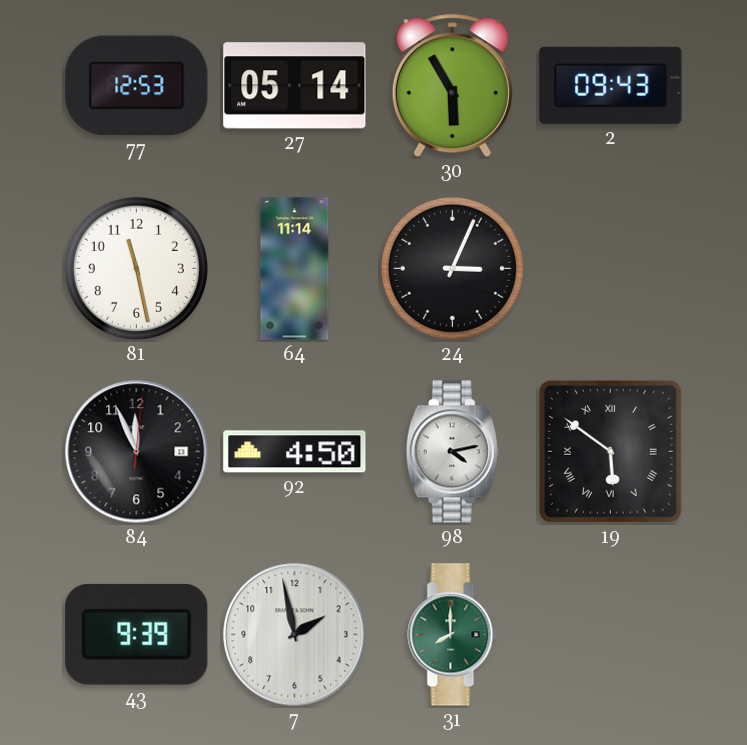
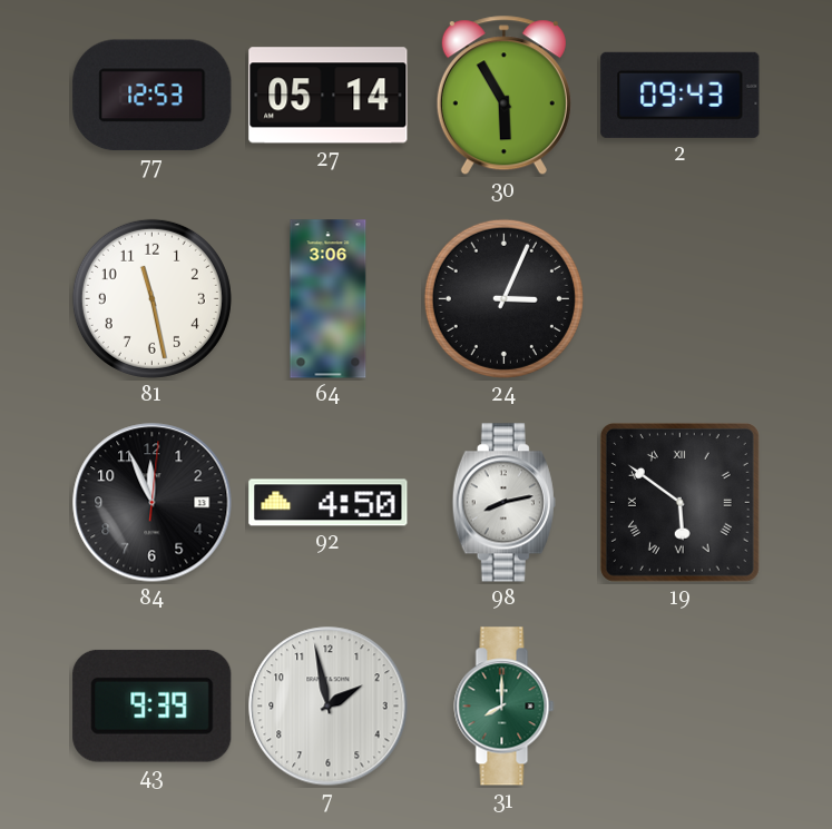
64: 11:14 -> 3:06
98: 4:13 -> 8:13
